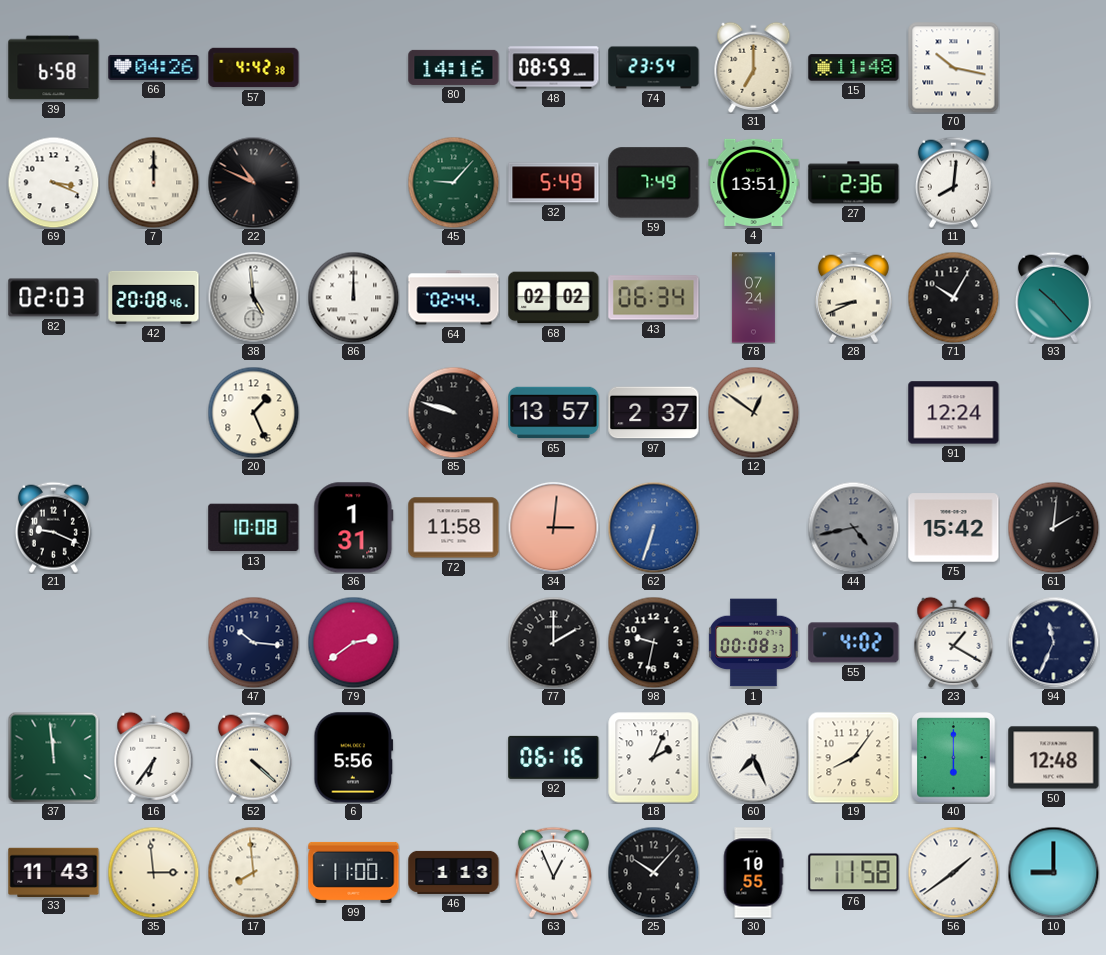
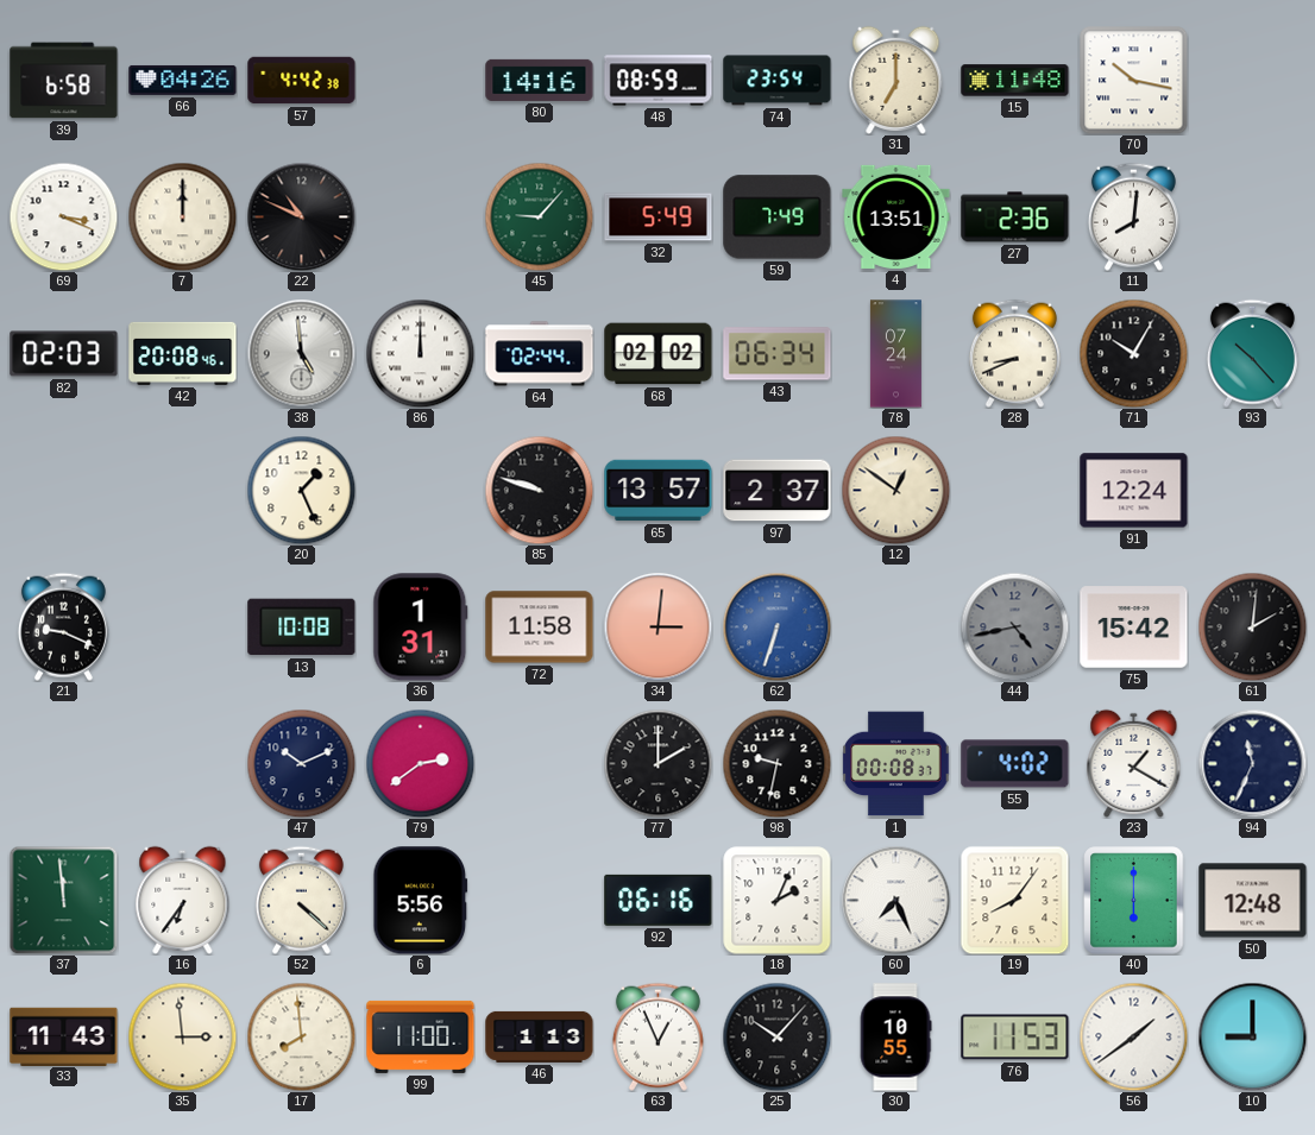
47: 10:16 -> 10:11
76: 11:58 -> 11:53
